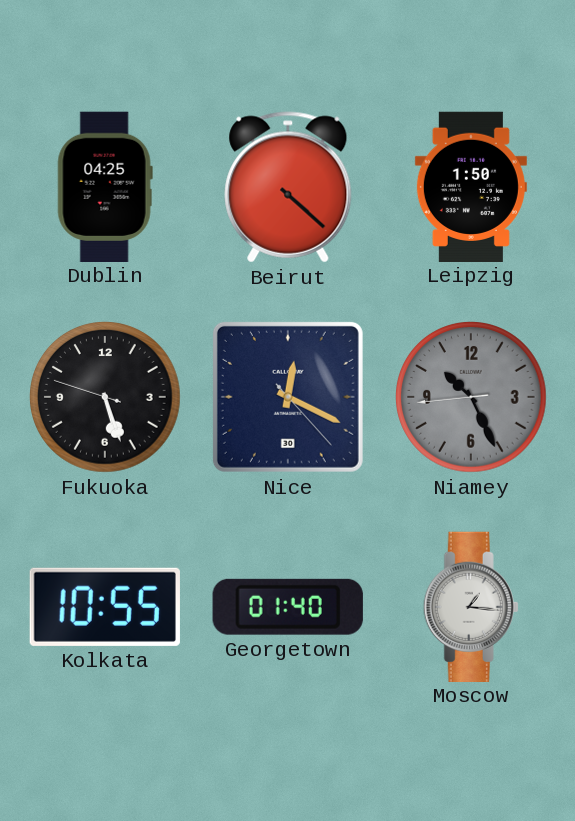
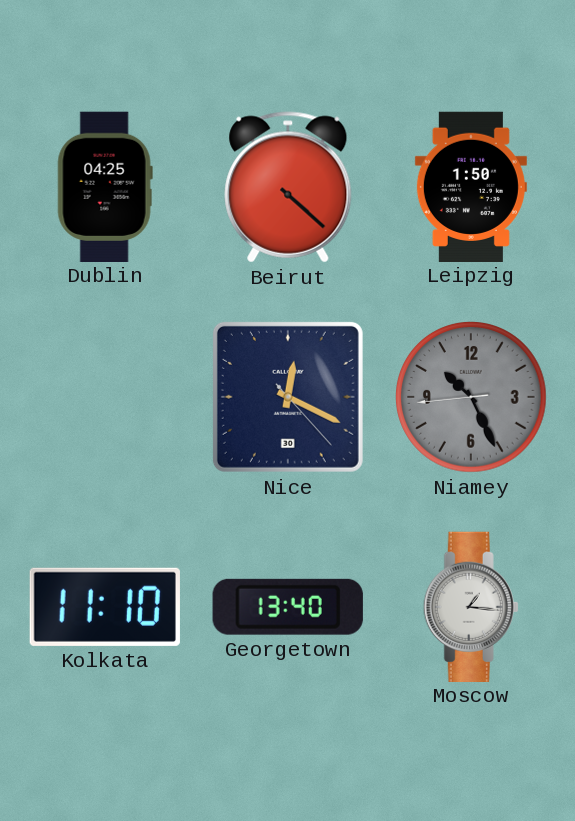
Fukuoka: 5:26 -> none
Kolkata: 10:55 -> 11:10
Georgetown: 01:40 -> 13:40
